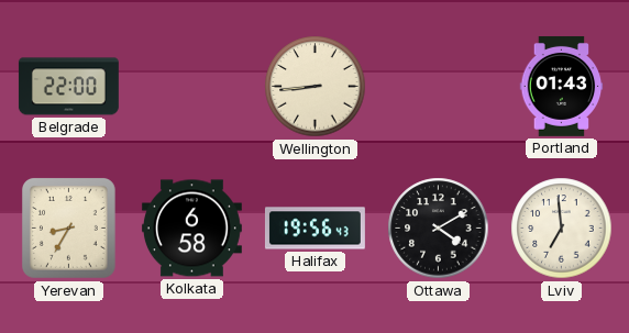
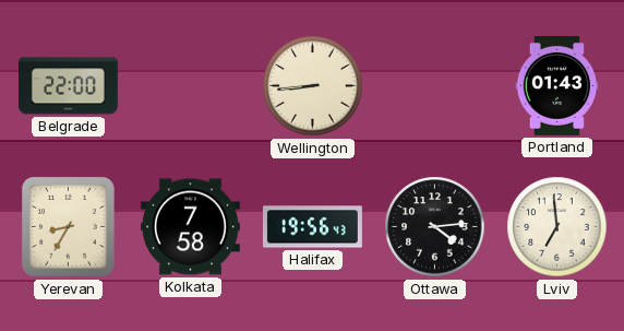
Kolkata: 6:58 -> 7:58
Ottawa: 4:10 -> 4:14
